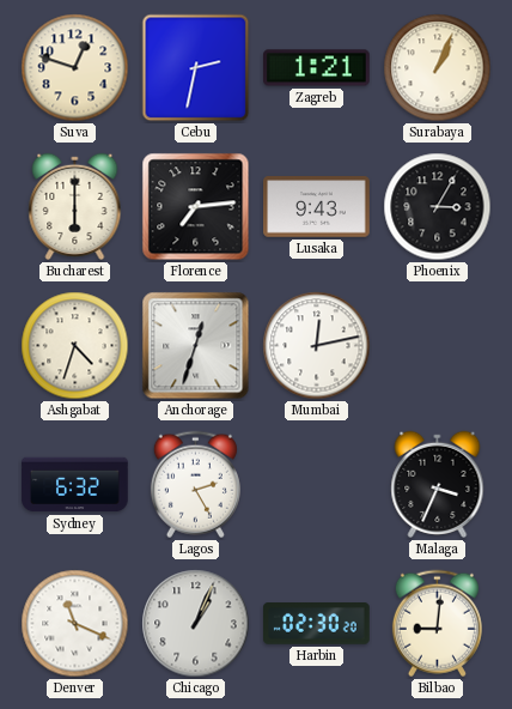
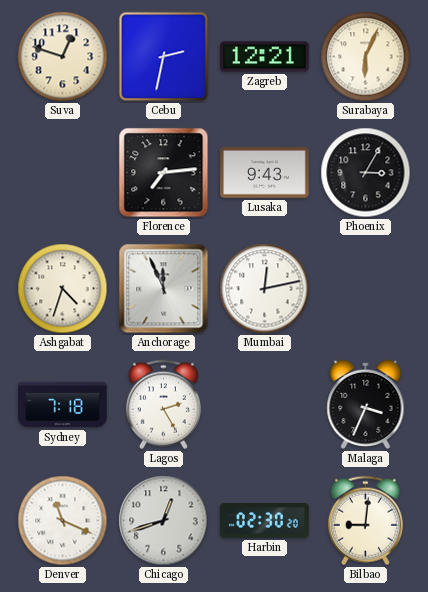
Zagreb: 1:21 -> 12:21
Surabaya: 1:04 -> 6:04
Bucharest: 6:00 -> none
Anchorage: 12:33 -> 11:56
Sydney: 6:32 -> 7:18
Chicago: 1:04 -> 12:42
